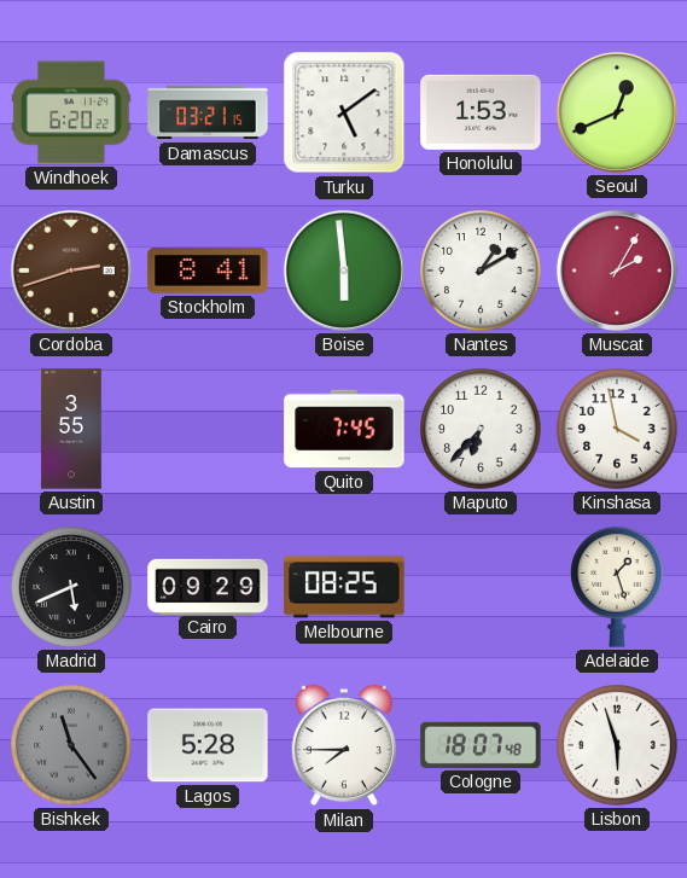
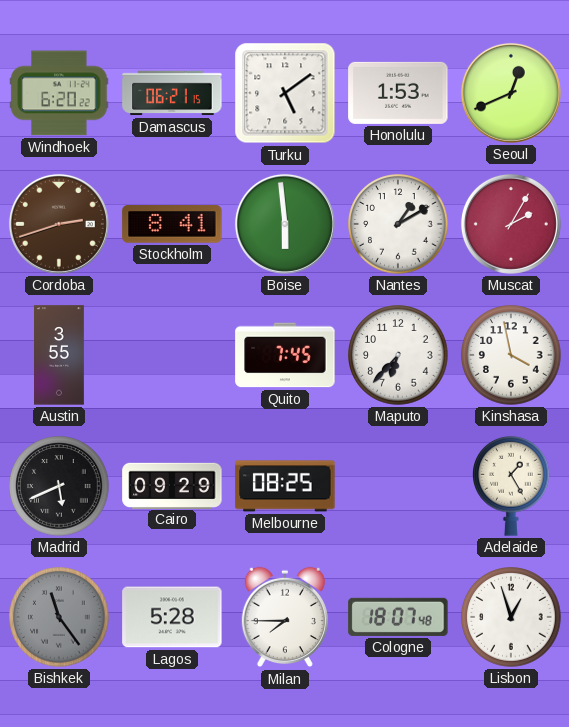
Damascus: 03:21 -> 06:21
Adelaide: 1:27 -> 1:25
Lisbon: 5:57 -> 12:57
